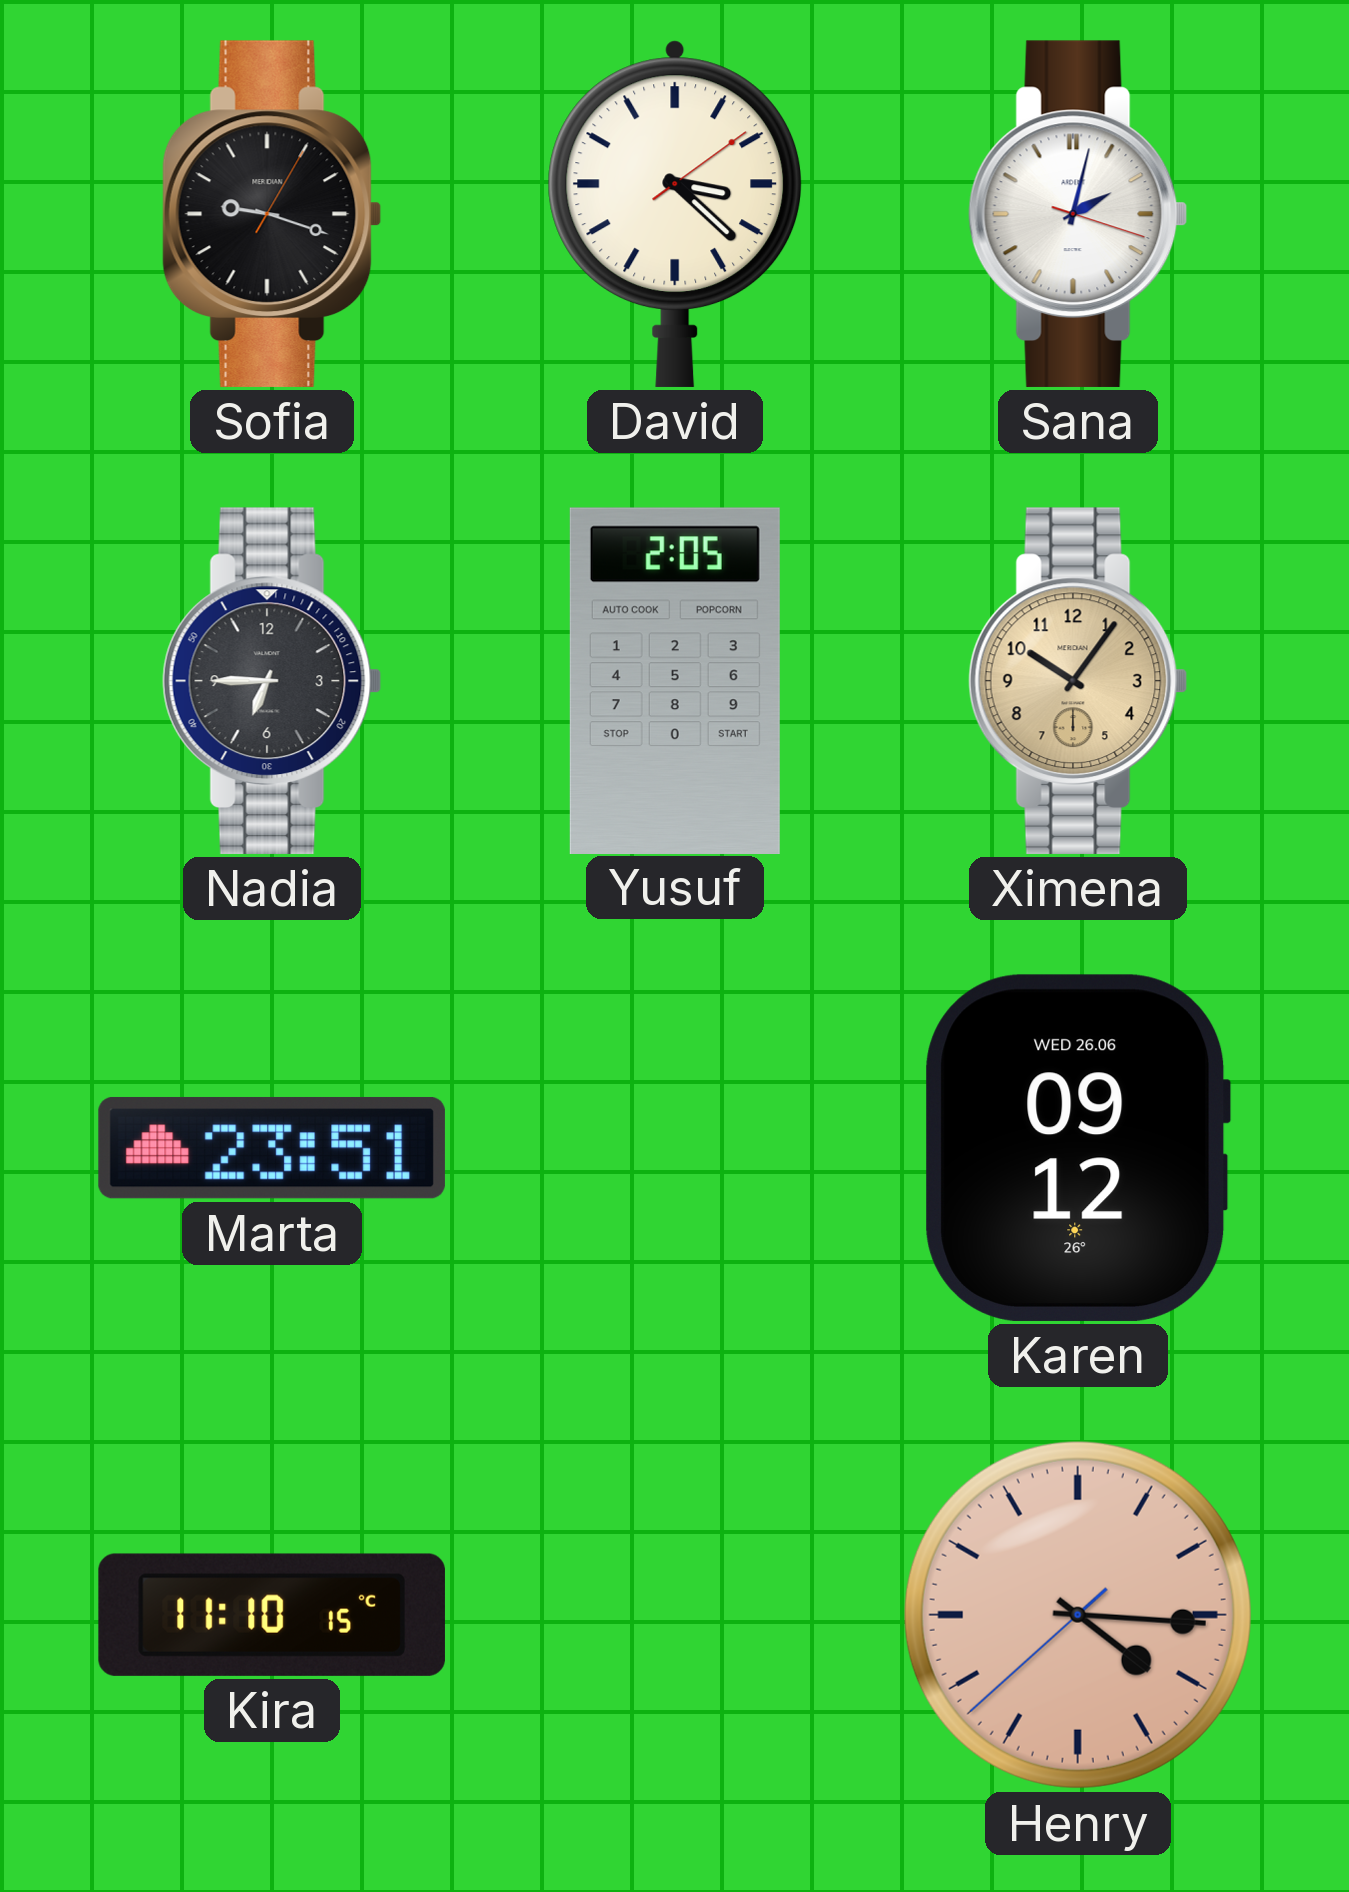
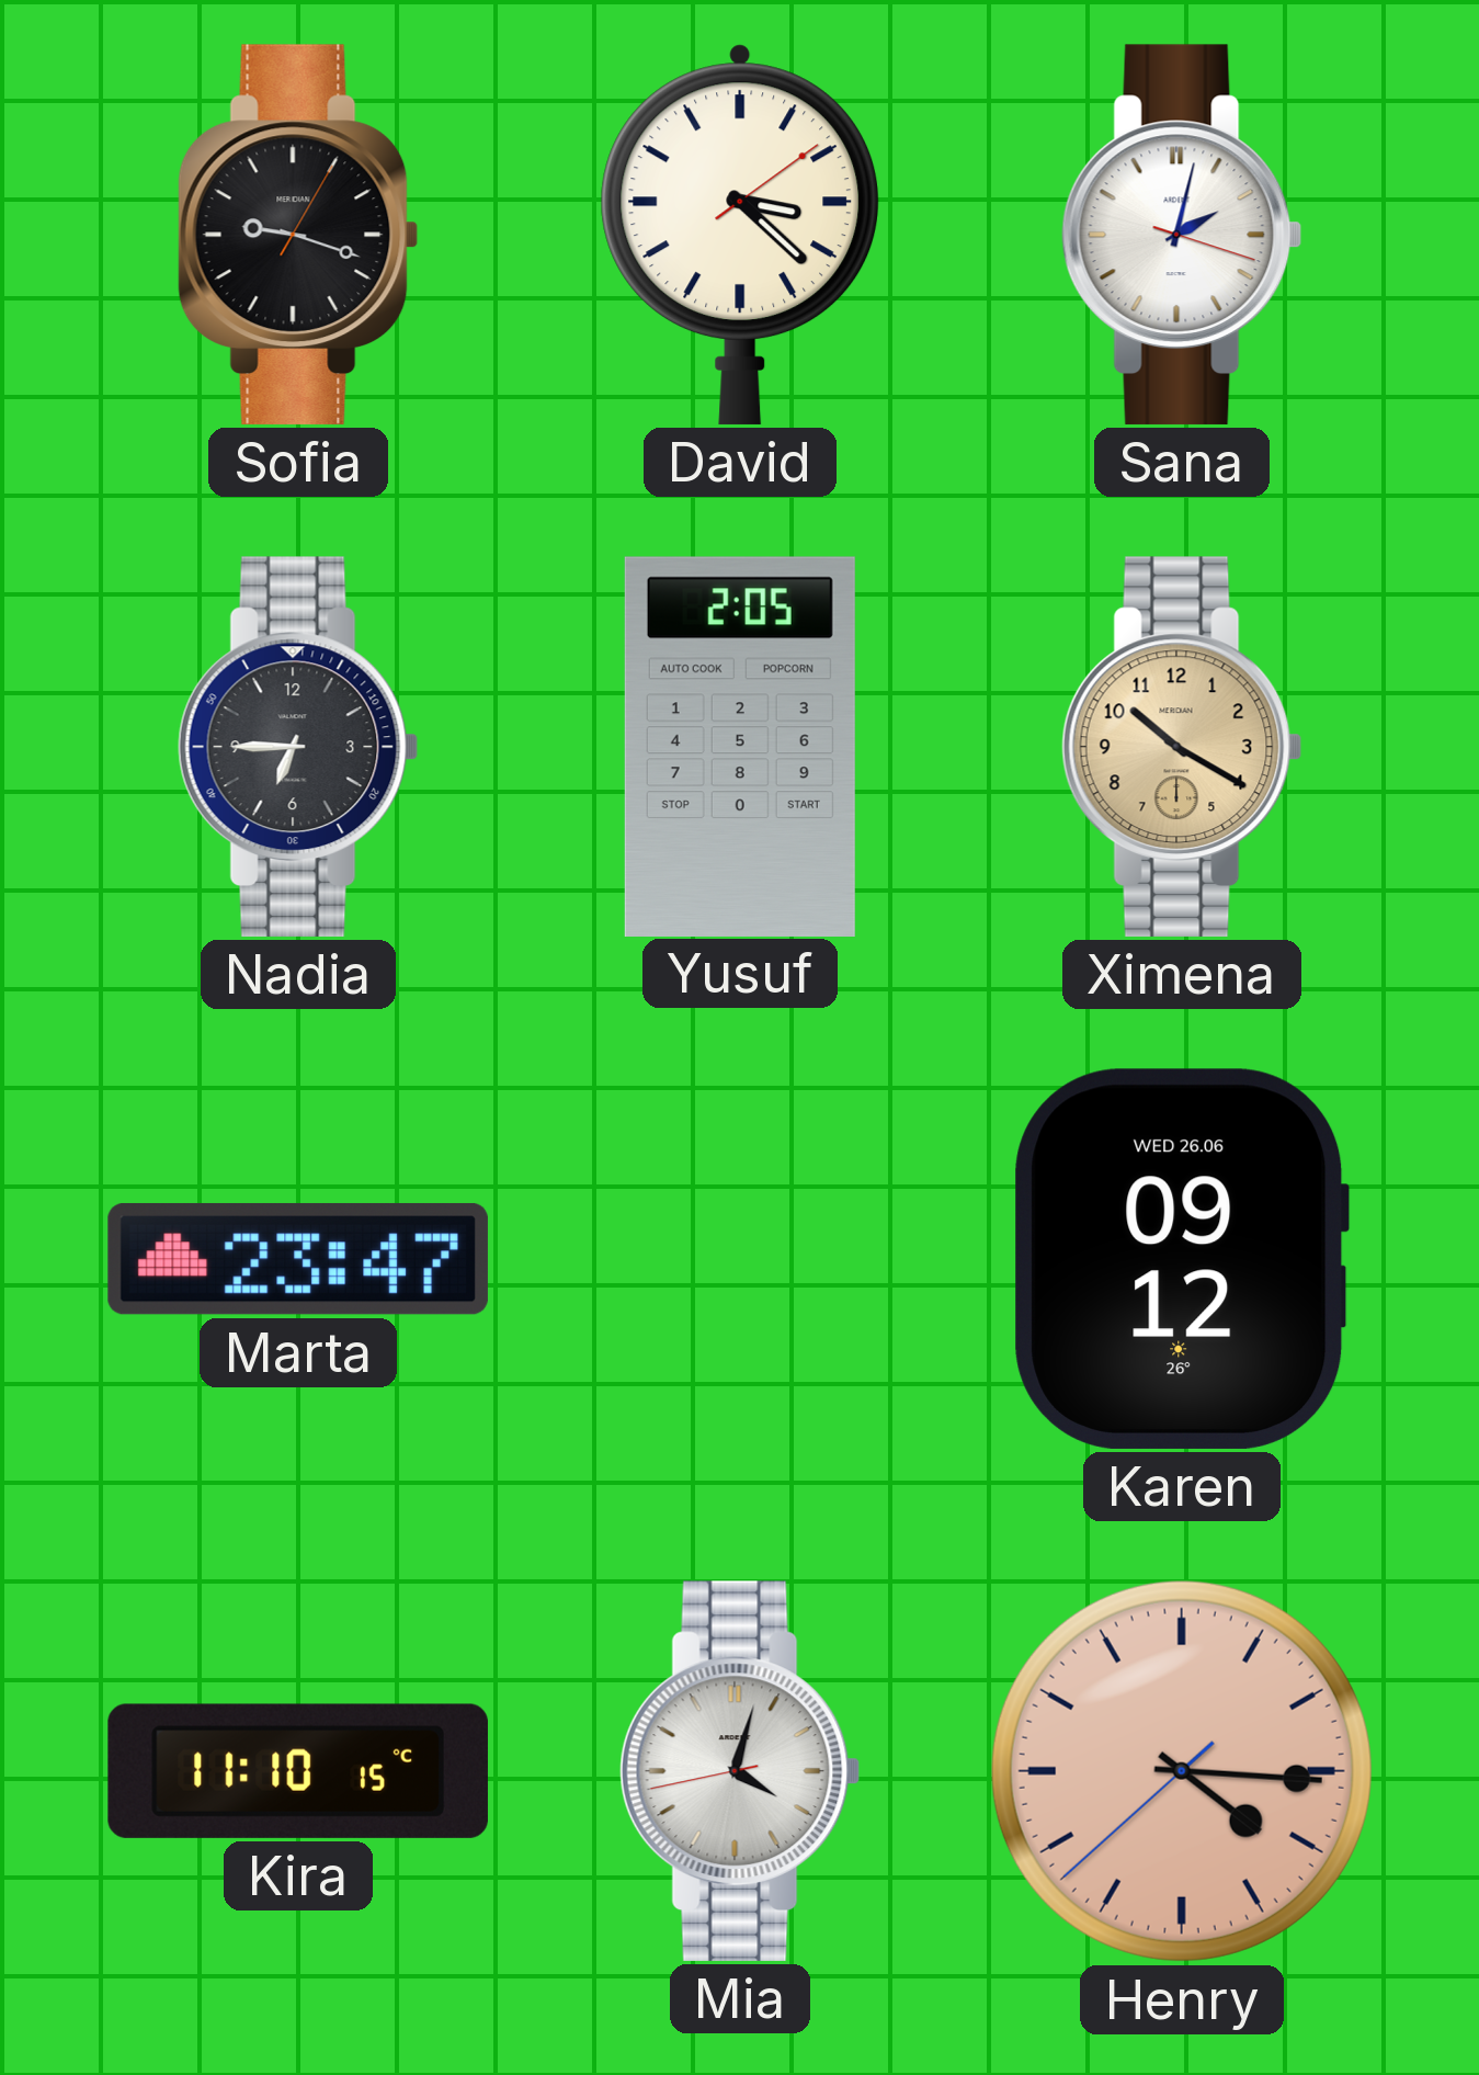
Ximena: 10:06 -> 10:20
Marta: 23:51 -> 23:47
Mia: none -> 4:02
